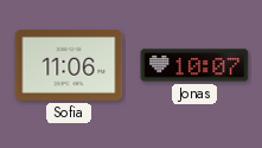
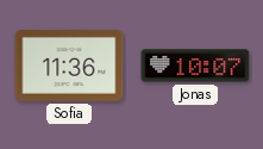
Sofia: 11:06 -> 11:36
